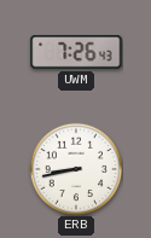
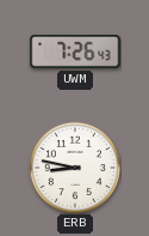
ERB: 8:43 -> 8:47
